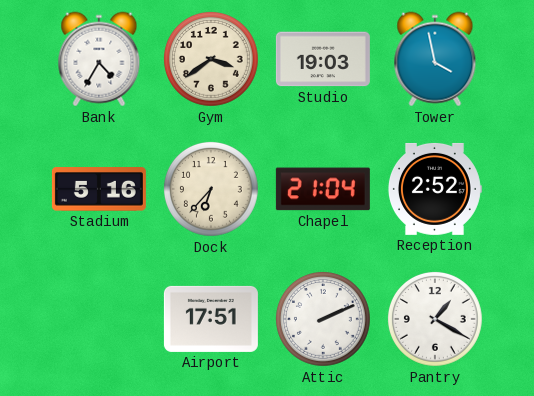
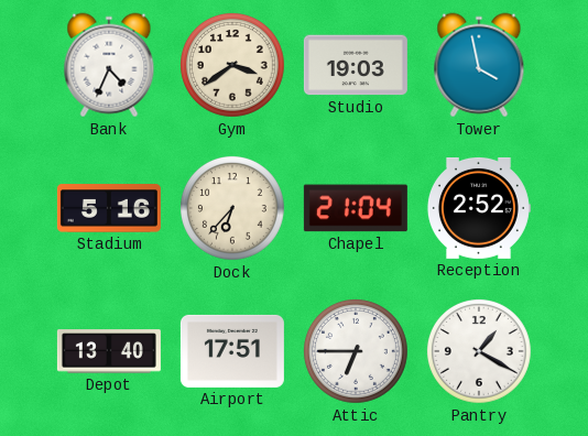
Bank: 4:35 -> 4:34
Depot: none -> 13:40
Attic: 2:11 -> 6:45
